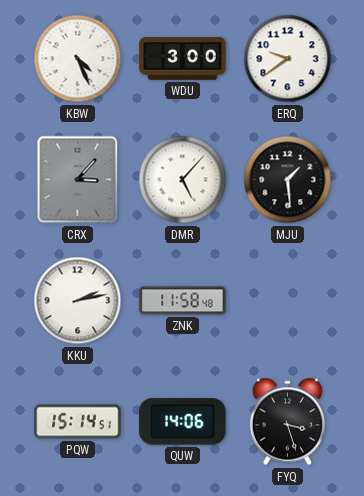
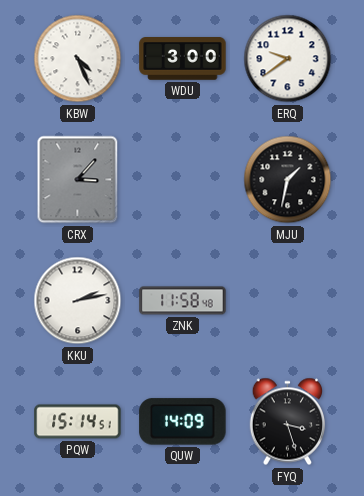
DMR: 5:07 -> none
MJU: 1:29 -> 1:32
QUW: 14:06 -> 14:09
